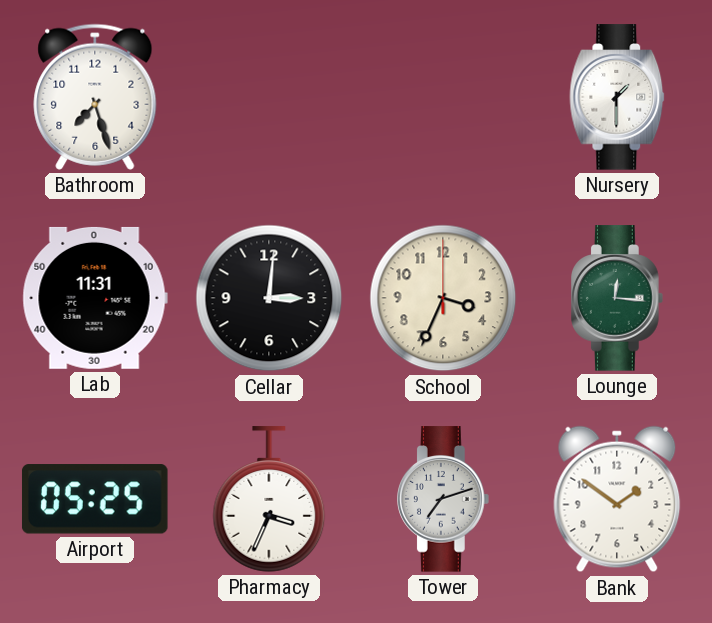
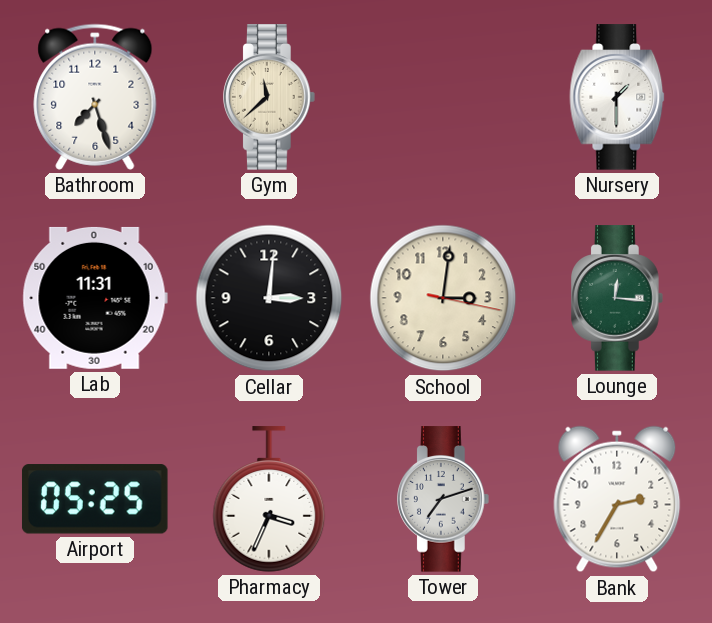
Gym: none -> 11:38
School: 3:34 -> 3:01
Bank: 1:51 -> 2:35
